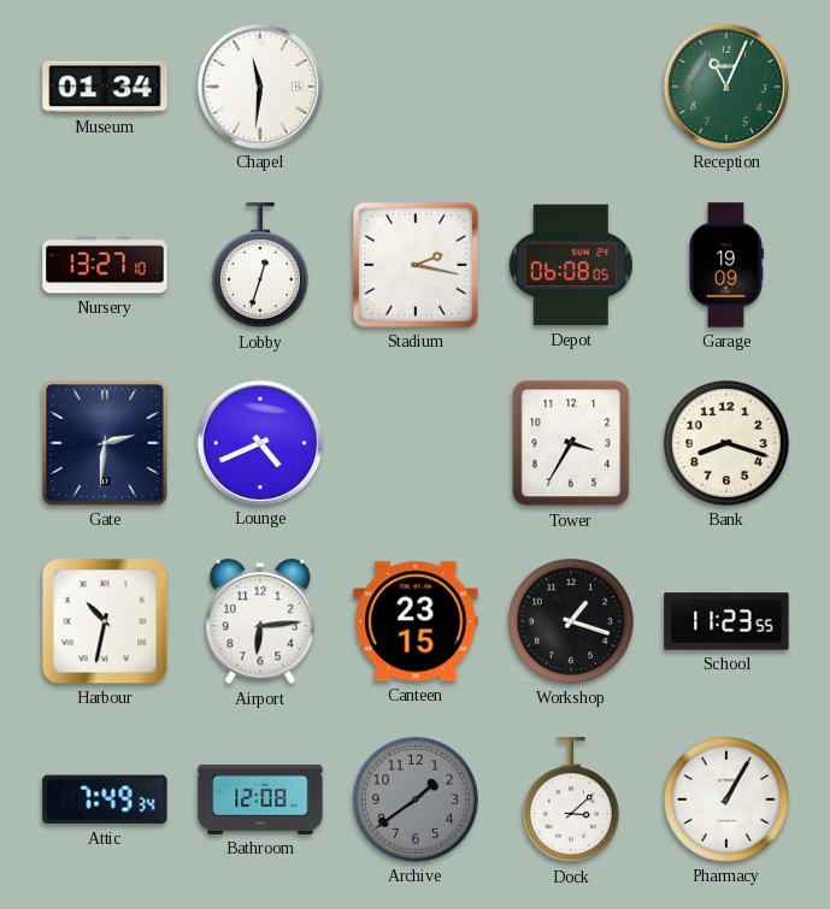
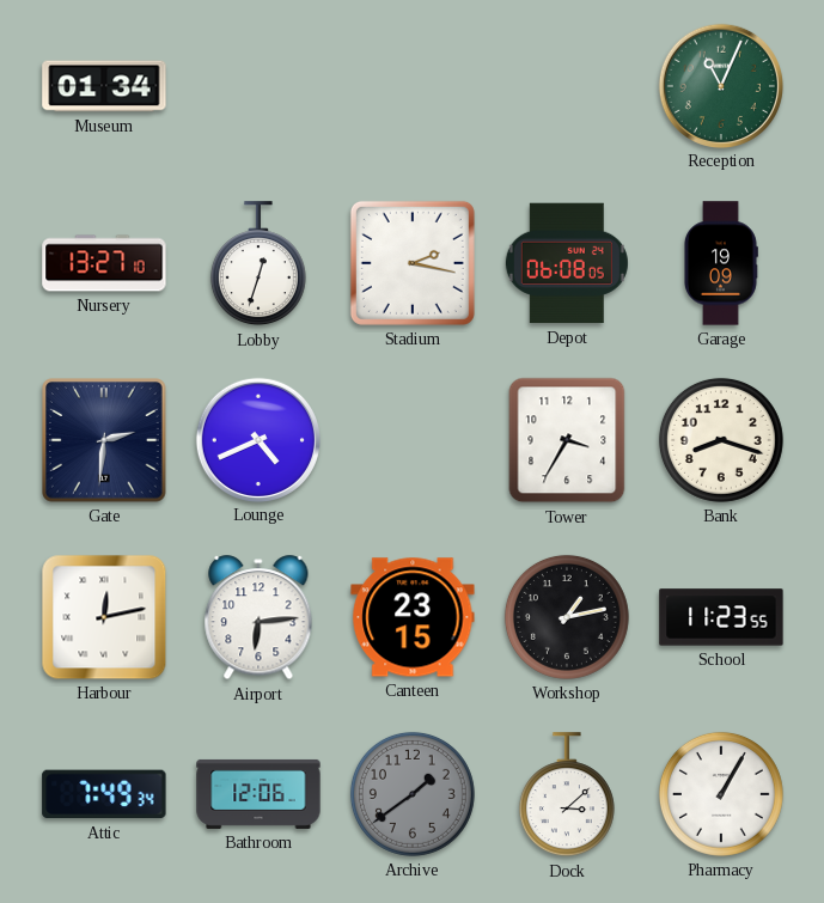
Chapel: 11:31 -> none
Harbour: 10:32 -> 12:13
Workshop: 1:18 -> 1:13
Bathroom: 12:08 -> 12:06
